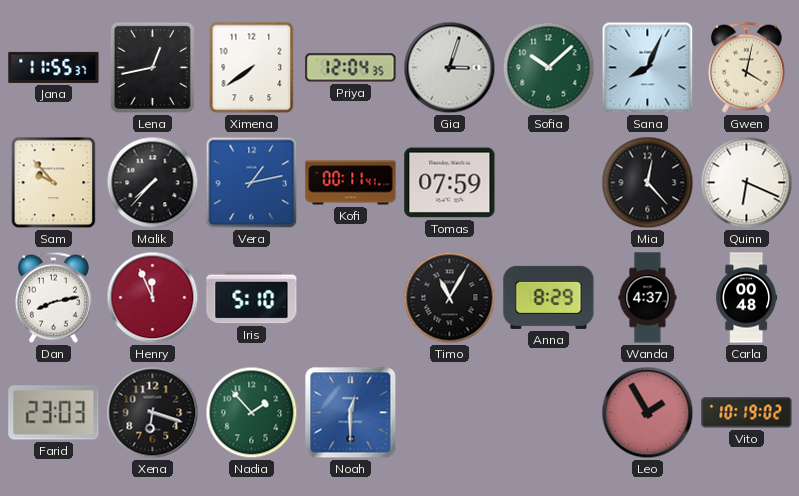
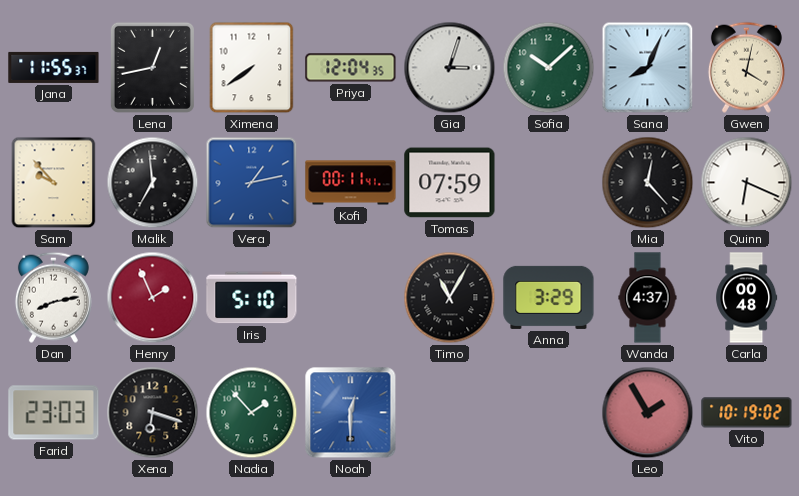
Malik: 7:37 -> 6:59
Henry: 11:56 -> 1:56
Anna: 8:29 -> 3:29
